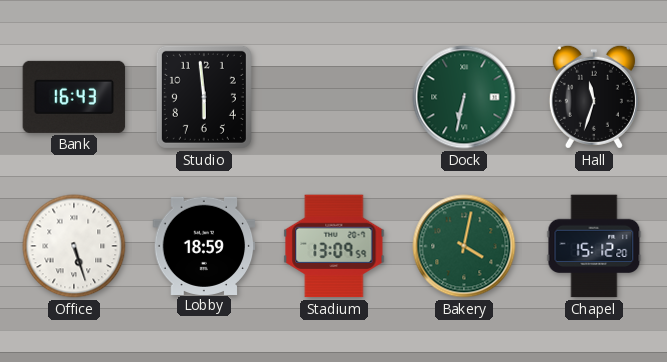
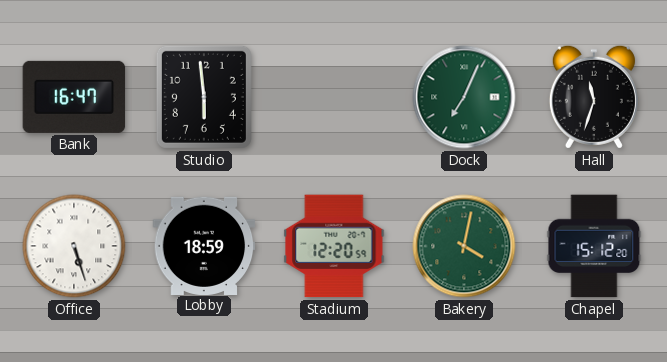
Bank: 16:43 -> 16:47
Dock: 6:32 -> 7:04
Stadium: 13:09 -> 12:20
